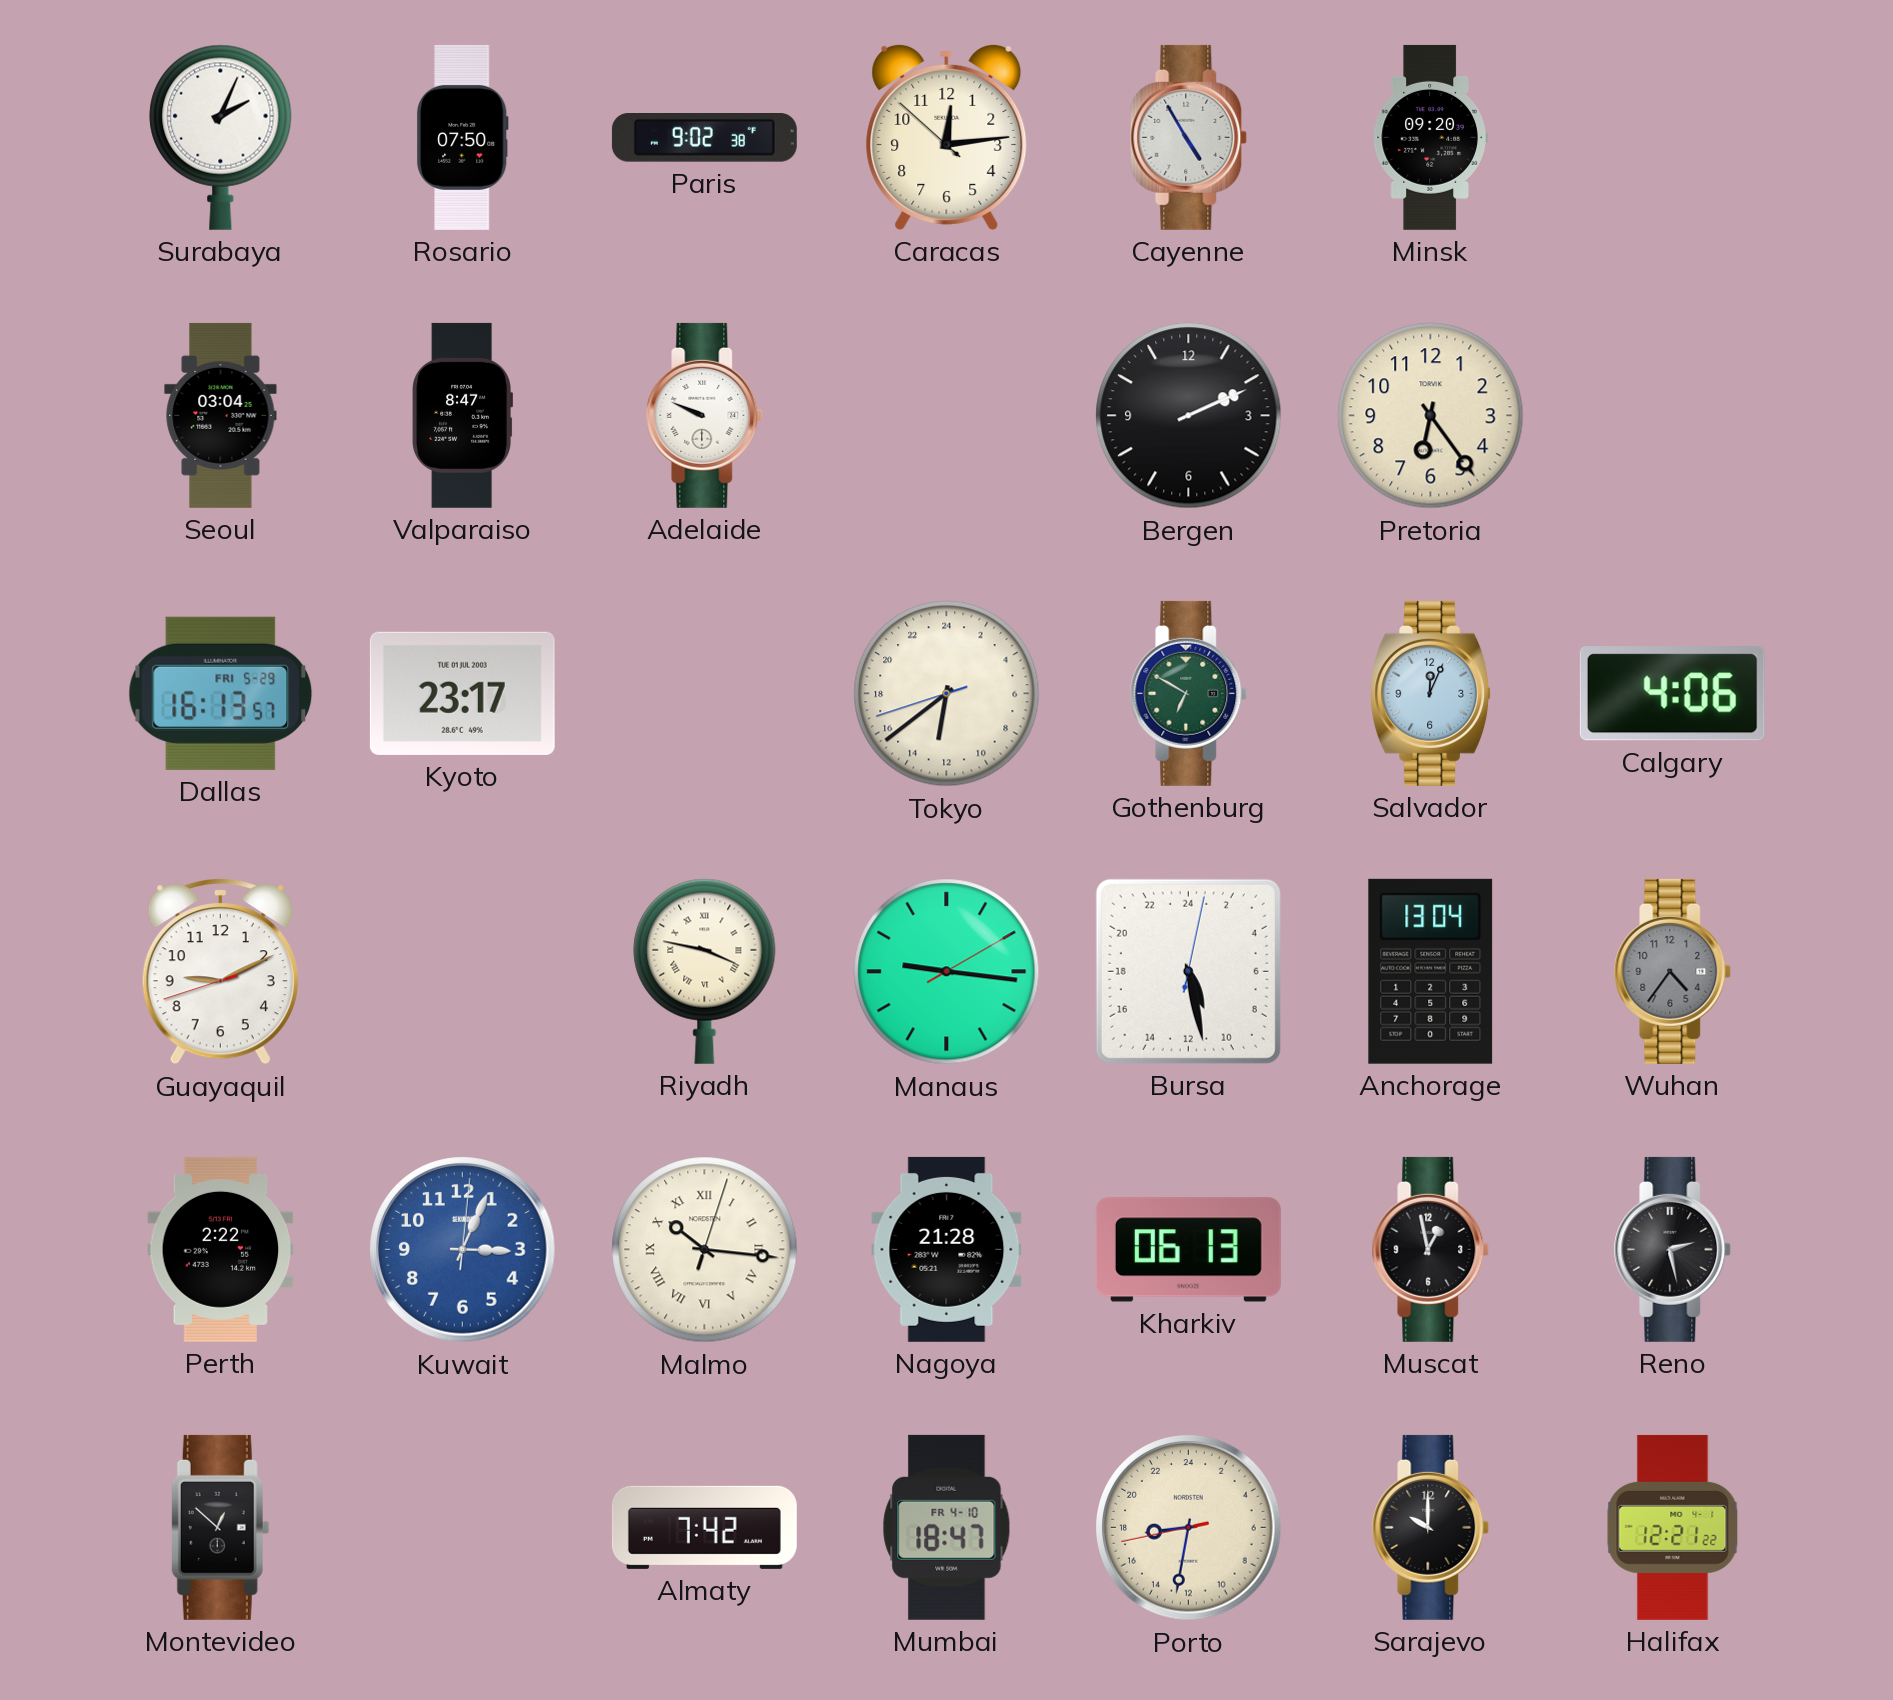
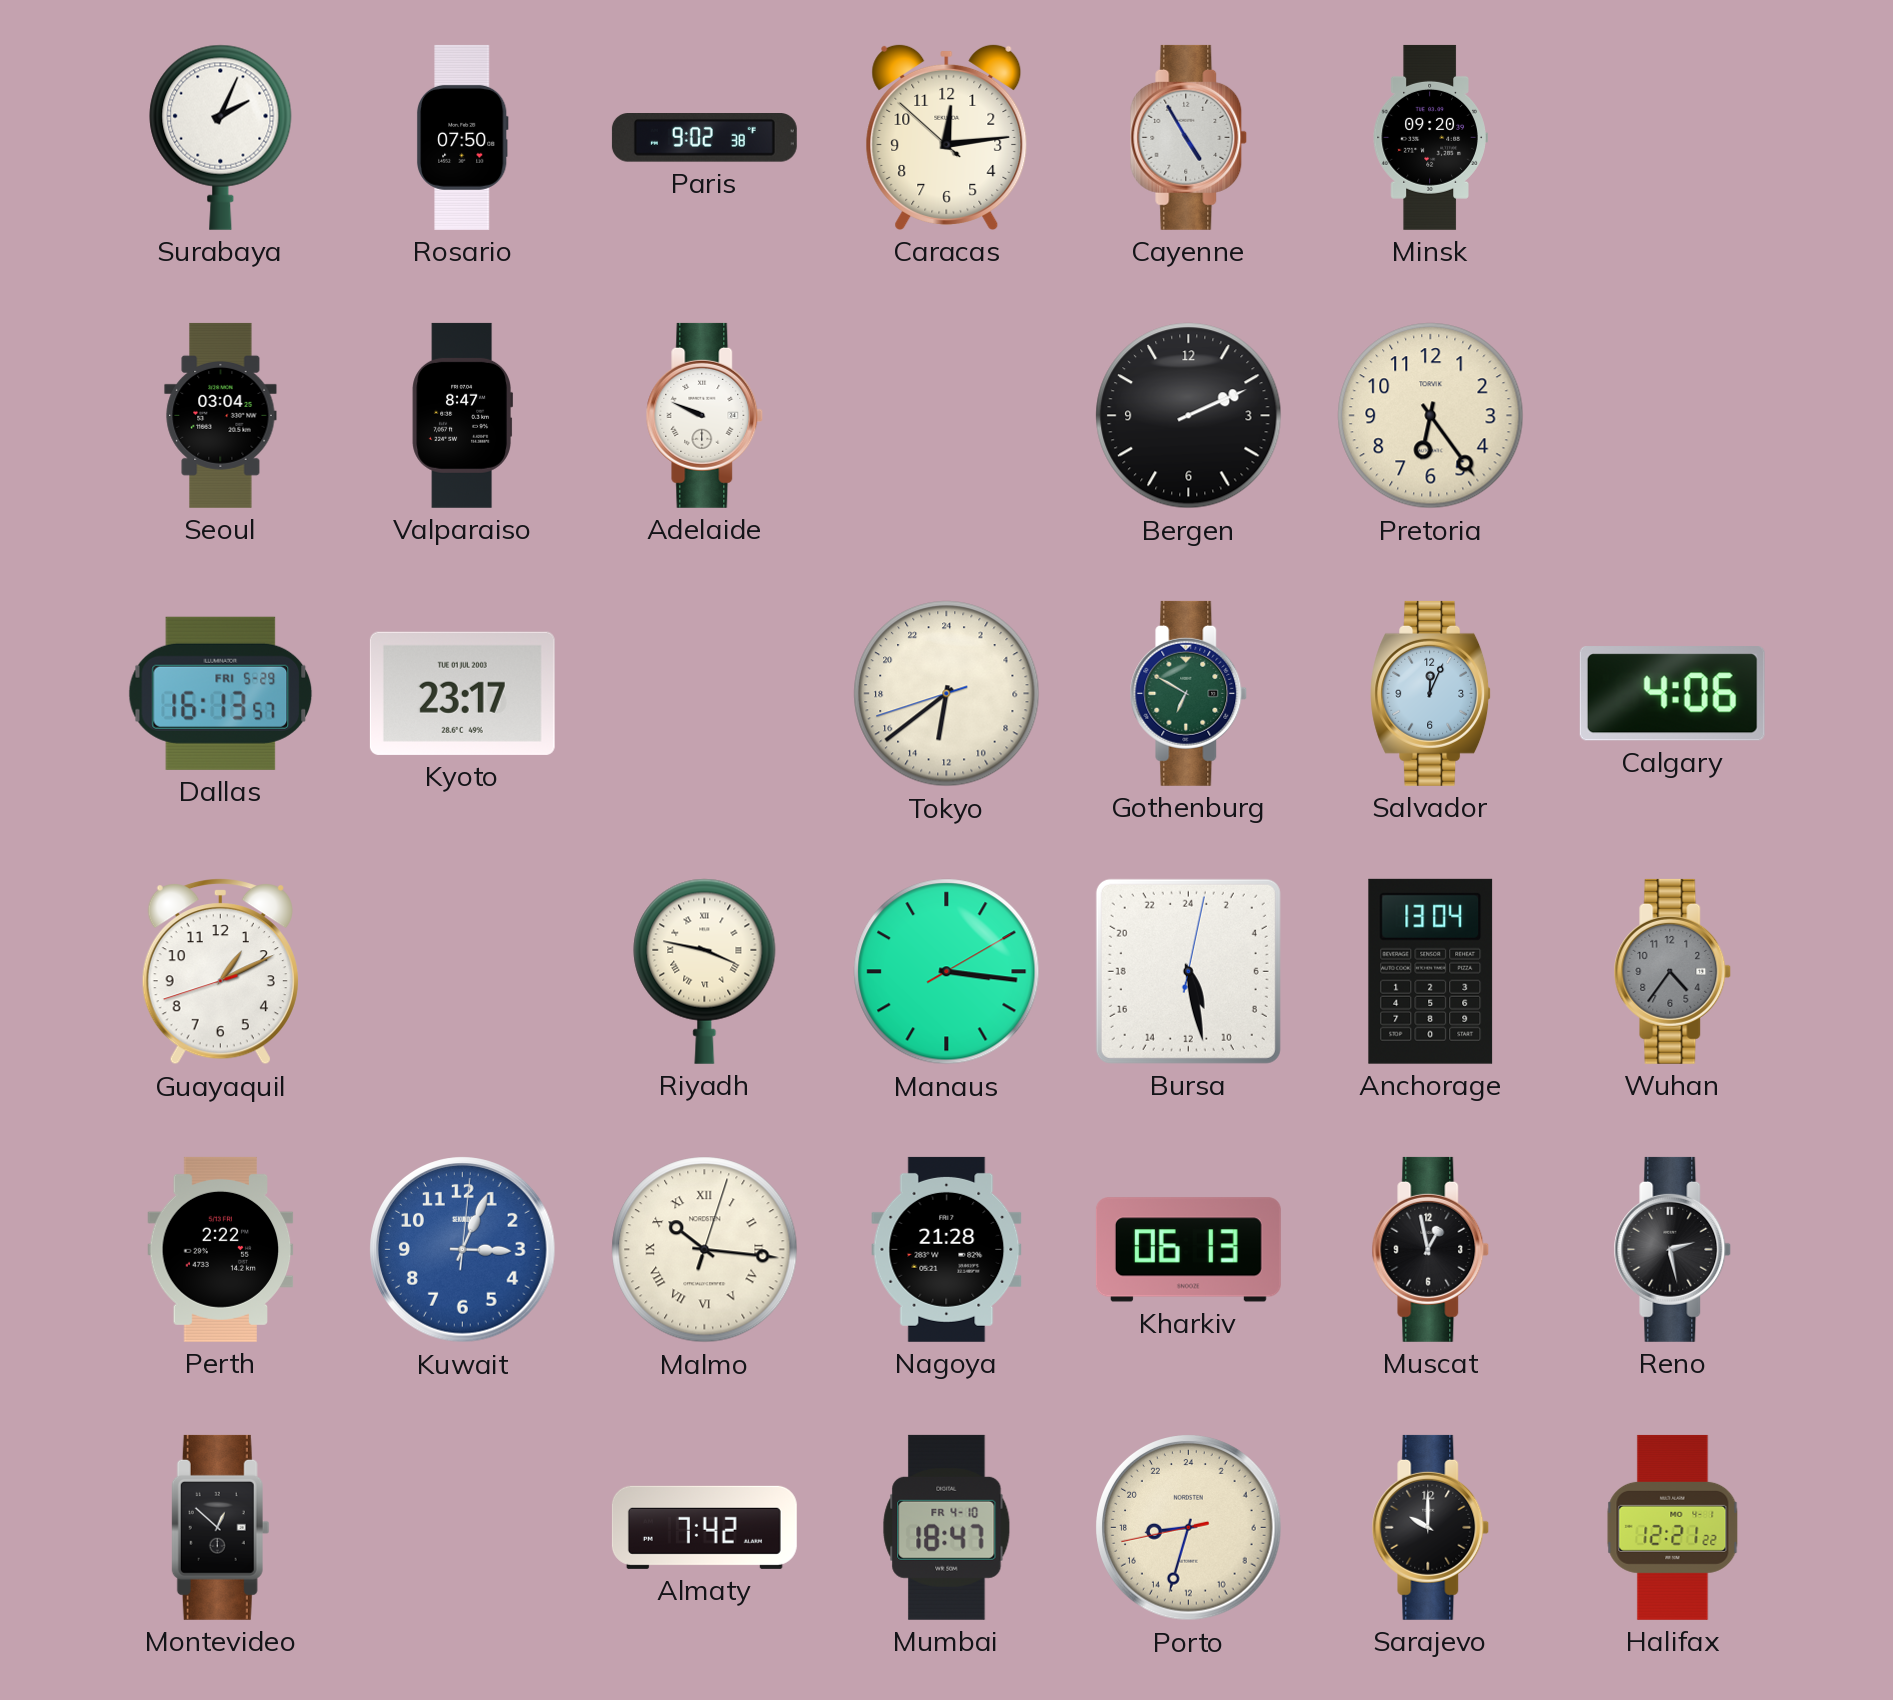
Guayaquil: 9:10 -> 1:10
Manaus: 9:16 -> 3:16
Porto: 17:31 -> 17:32
